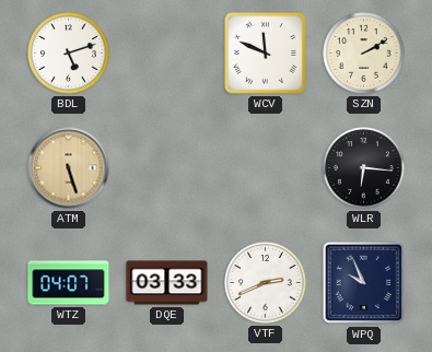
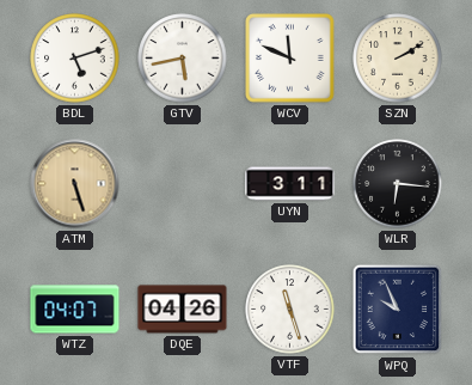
GTV: none -> 5:43
UYN: none -> 3:11
DQE: 03:33 -> 04:26
VTF: 2:41 -> 11:27
